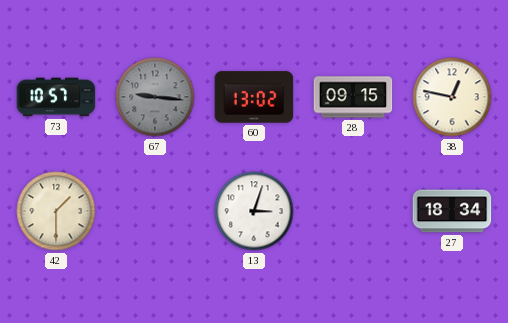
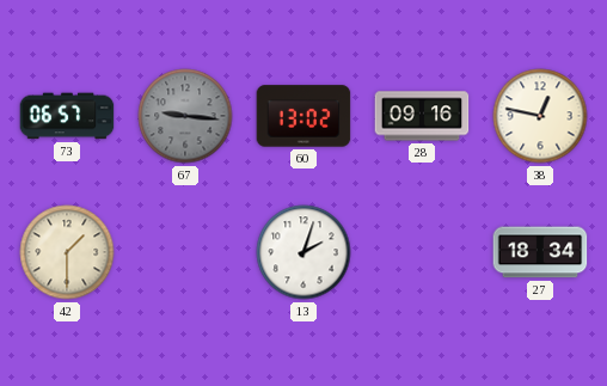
73: 10:57 -> 06:57
28: 09:15 -> 09:16
13: 3:03 -> 2:03
